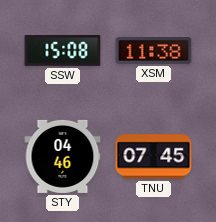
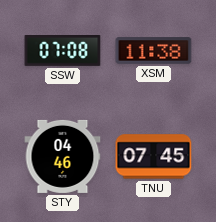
SSW: 15:08 -> 07:08
